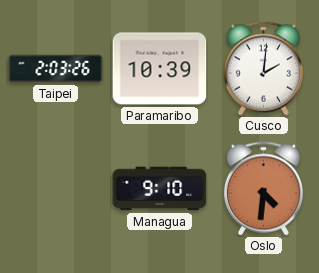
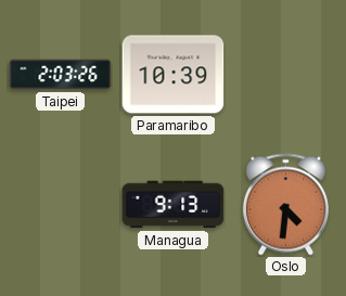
Cusco: 2:01 -> none
Managua: 9:10 -> 9:13
